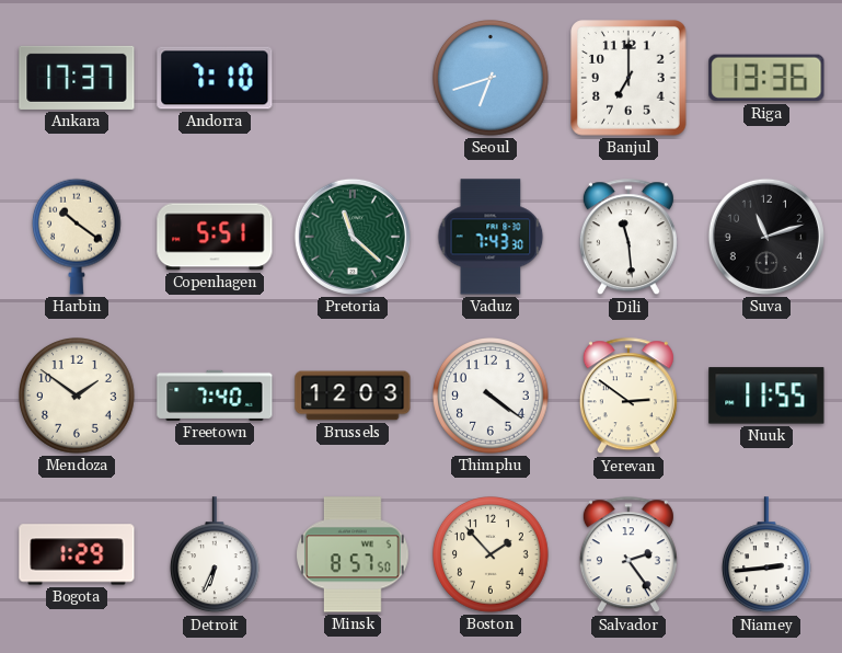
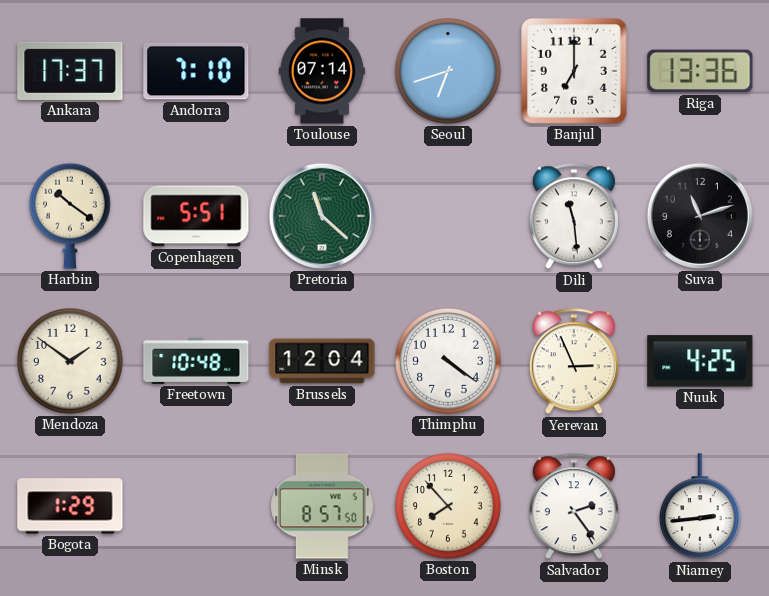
Toulouse: none -> 07:14
Vaduz: 7:43 -> none
Freetown: 7:40 -> 10:48
Brussels: 12:03 -> 12:04
Yerevan: 2:51 -> 2:56
Nuuk: 11:55 -> 4:25
Detroit: 6:34 -> none
Boston: 1:53 -> 7:53
